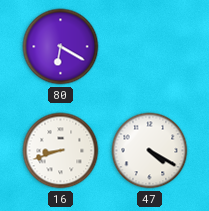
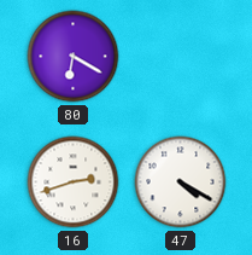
16: 8:42 -> 2:42
